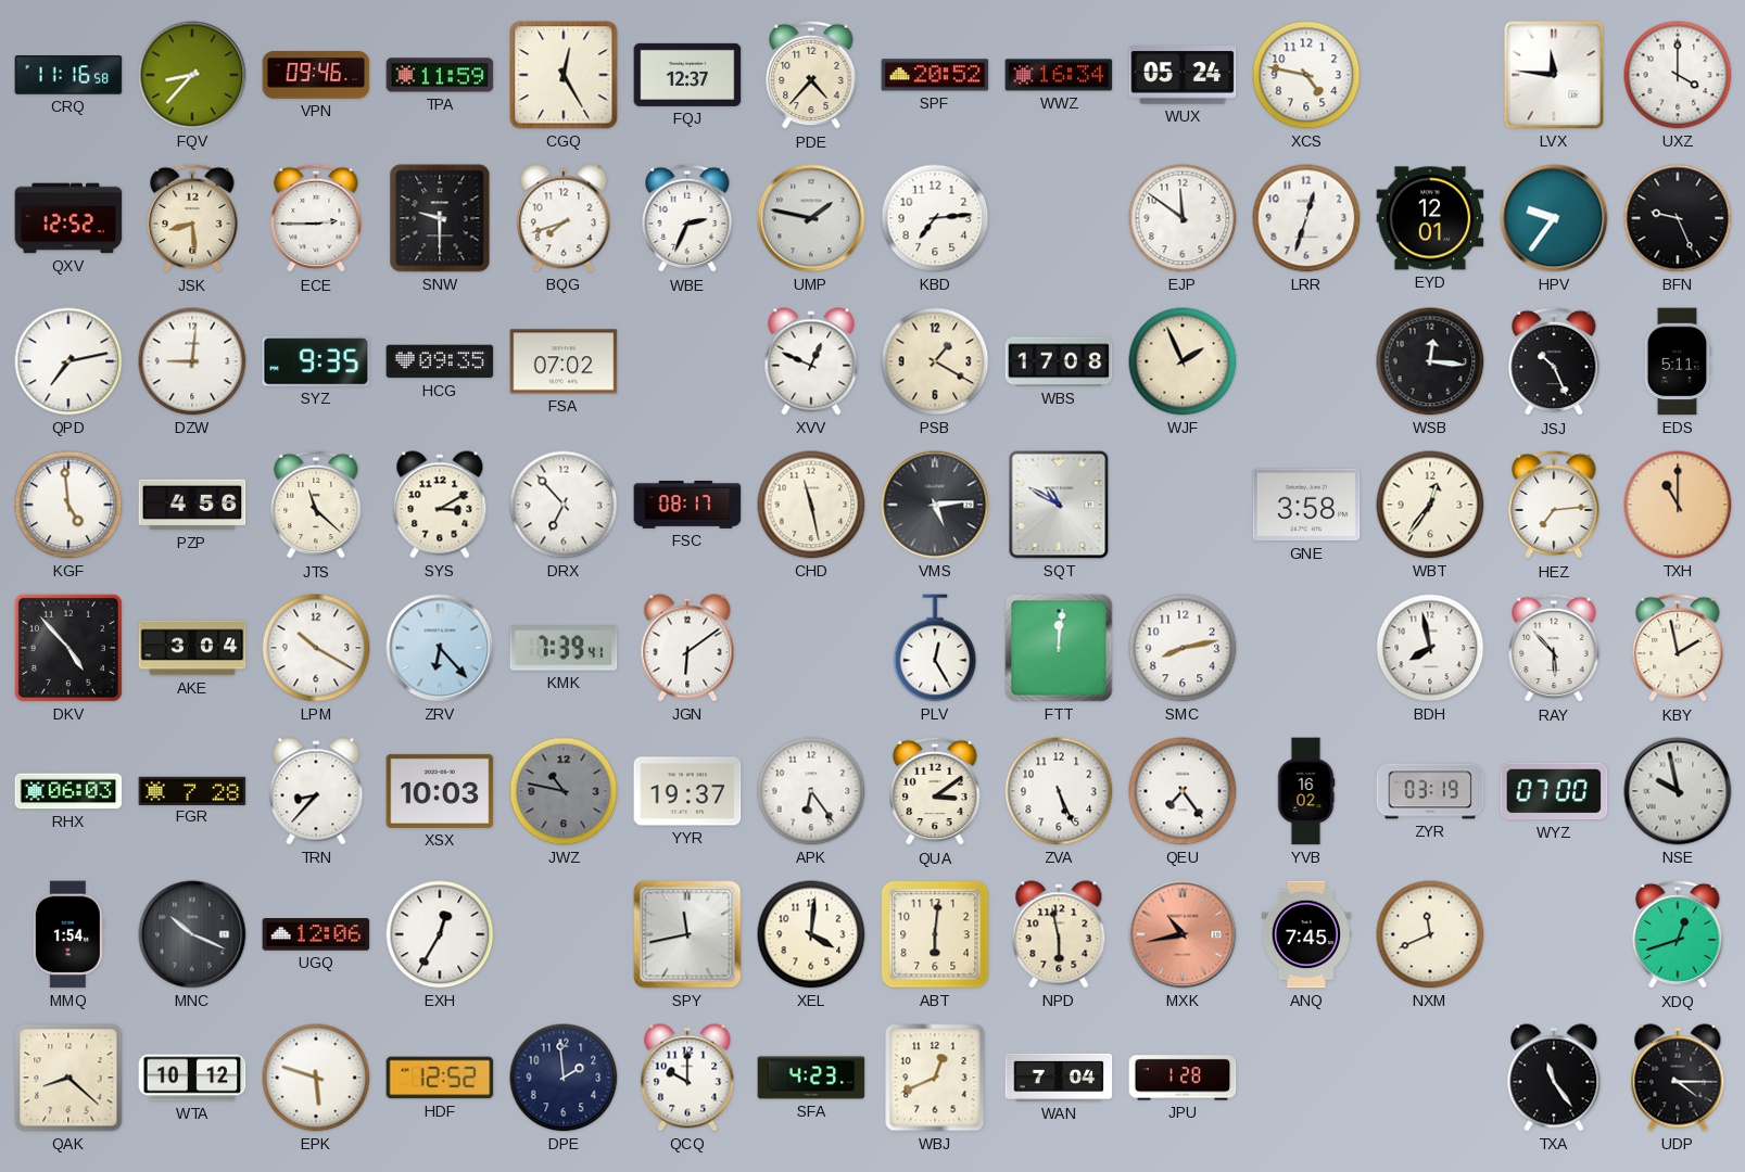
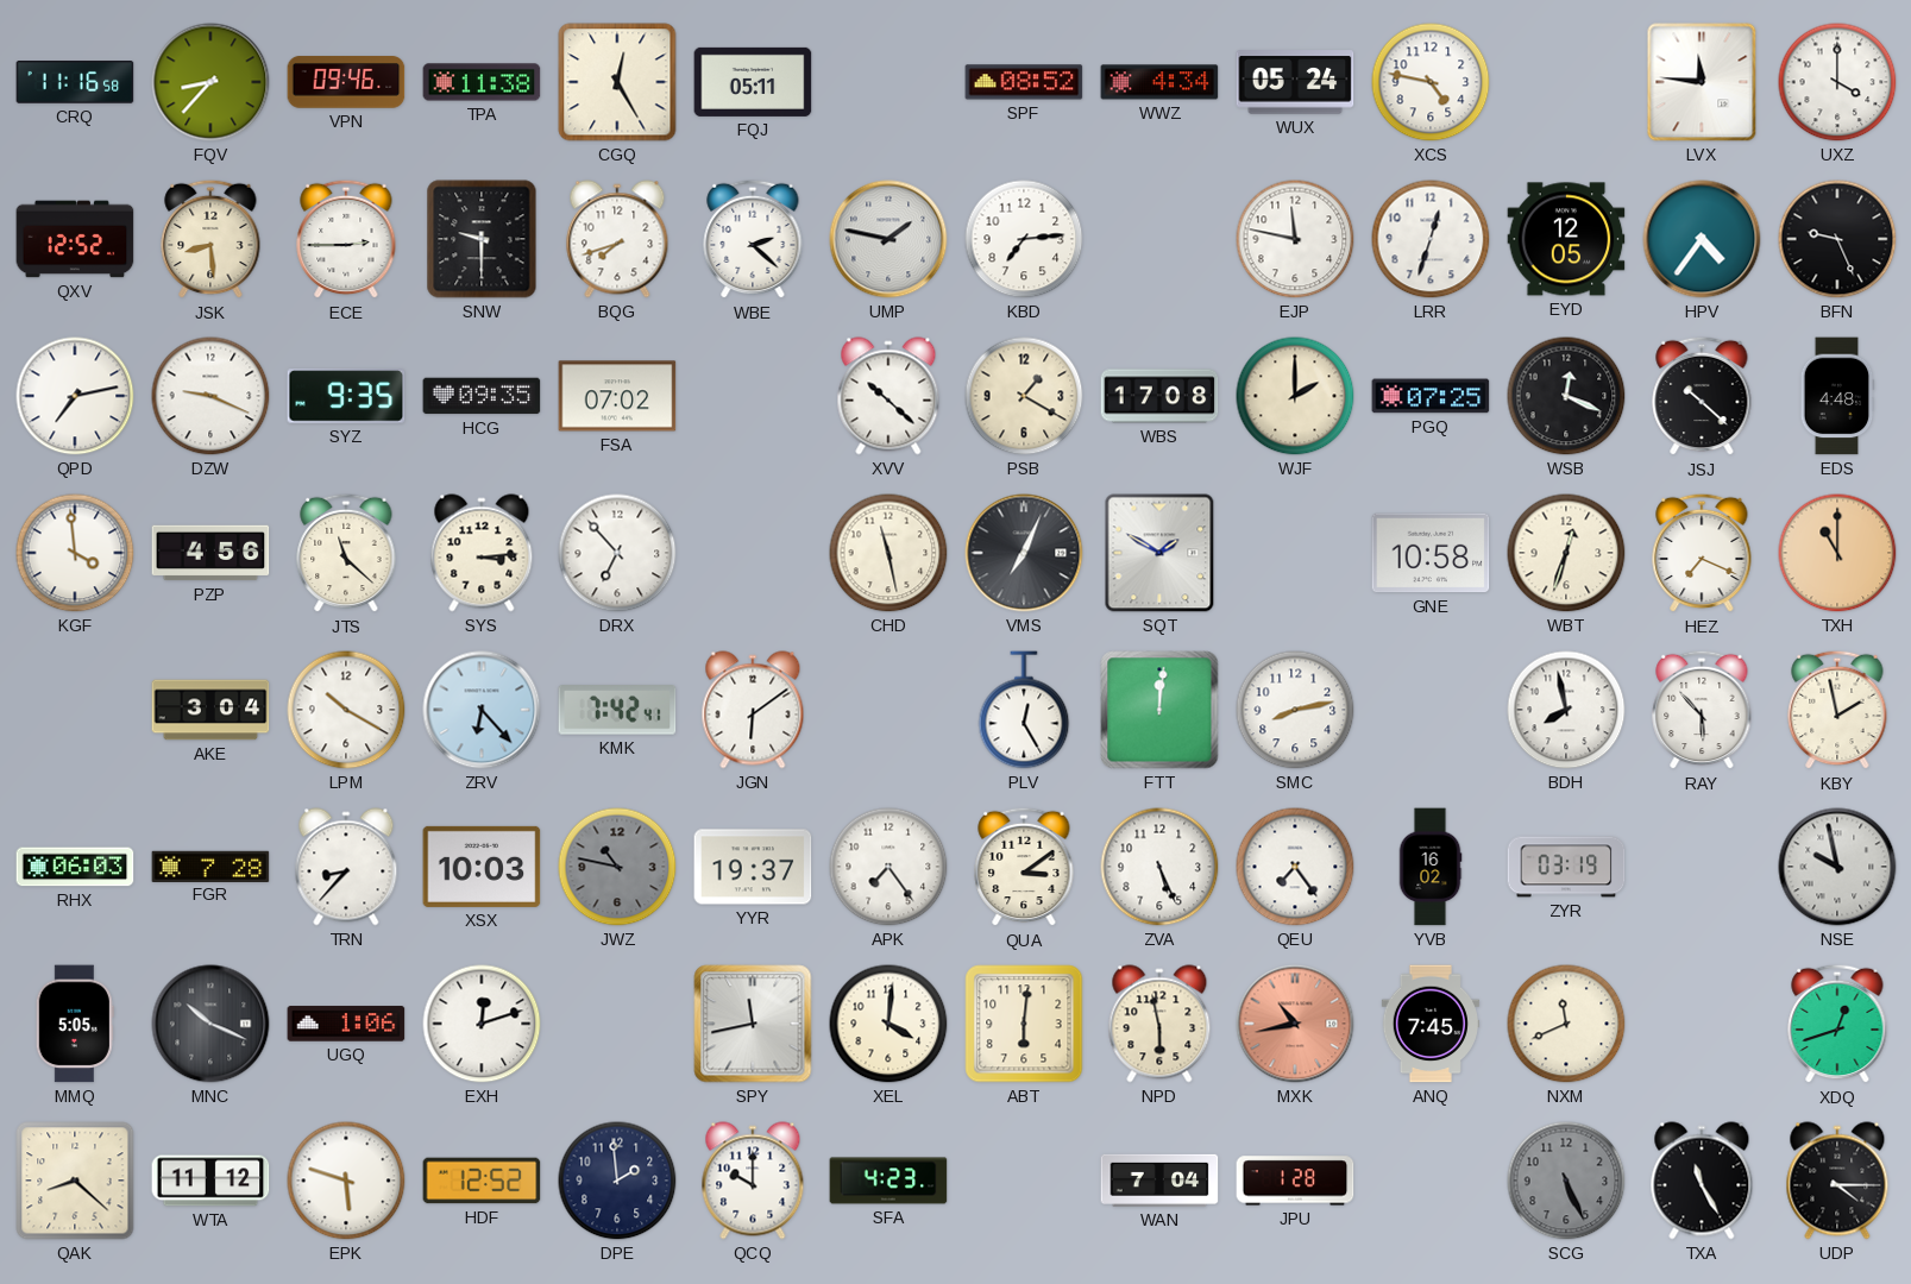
TPA: 11:59 -> 11:38
FQJ: 12:37 -> 05:11
PDE: 4:37 -> none
SPF: 20:52 -> 08:52
WWZ: 16:34 -> 4:34
WBE: 2:34 -> 2:22
EJP: 11:51 -> 11:47
EYD: 12:01 -> 12:05
HPV: 9:36 -> 4:36
DZW: 9:01 -> 9:19
XVV: 12:49 -> 10:22
WJF: 1:56 -> 2:00
PGQ: none -> 07:25
WSB: 12:16 -> 12:19
JSJ: 10:26 -> 10:22
EDS: 5:11 -> 4:48
KGF: 4:59 -> 3:59
SYS: 3:10 -> 3:14
FSC: 08:17 -> none
VMS: 5:14 -> 7:04
SQT: 10:50 -> 1:50
GNE: 3:58 -> 10:58
WBT: 12:36 -> 12:33
HEZ: 7:14 -> 7:19
DKV: 4:53 -> none
KMK: 7:39 -> 7:42
APK: 6:24 -> 7:24
WYZ: 07:00 -> none
MMQ: 1:54 -> 5:05
UGQ: 12:06 -> 1:06
EXH: 12:35 -> 12:12
WTA: 10:12 -> 11:12
WBJ: 12:41 -> none
SCG: none -> 5:26
TXA: 11:24 -> 11:25
